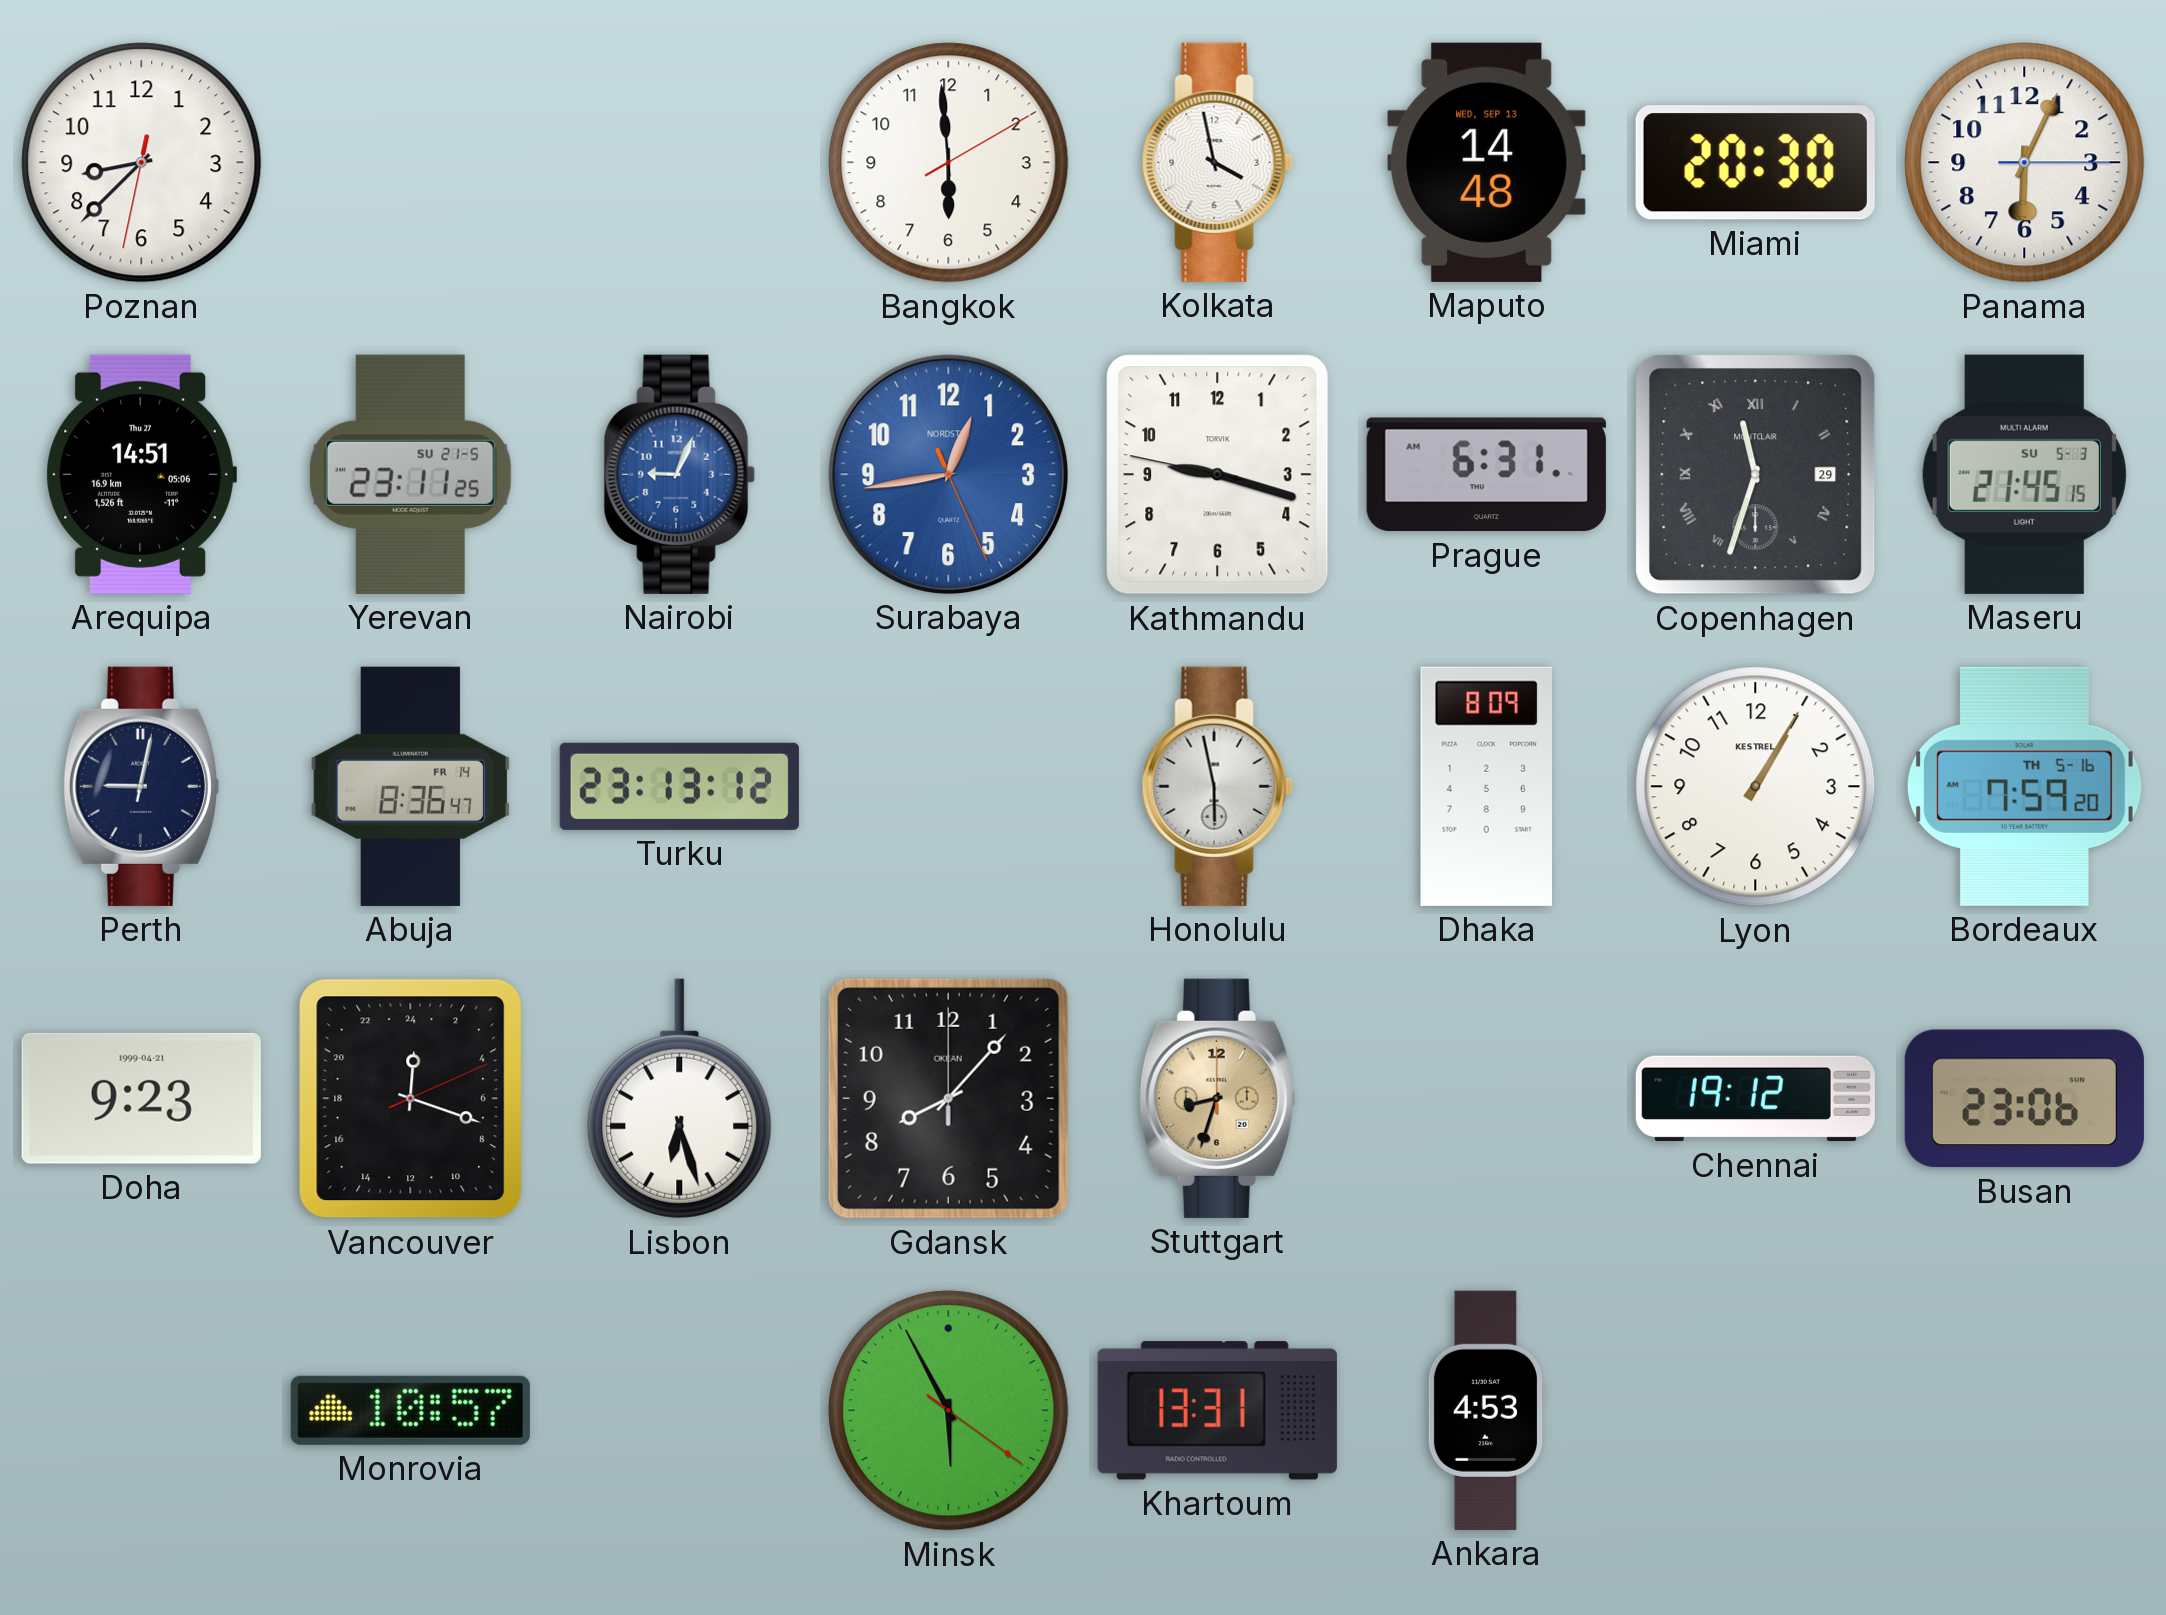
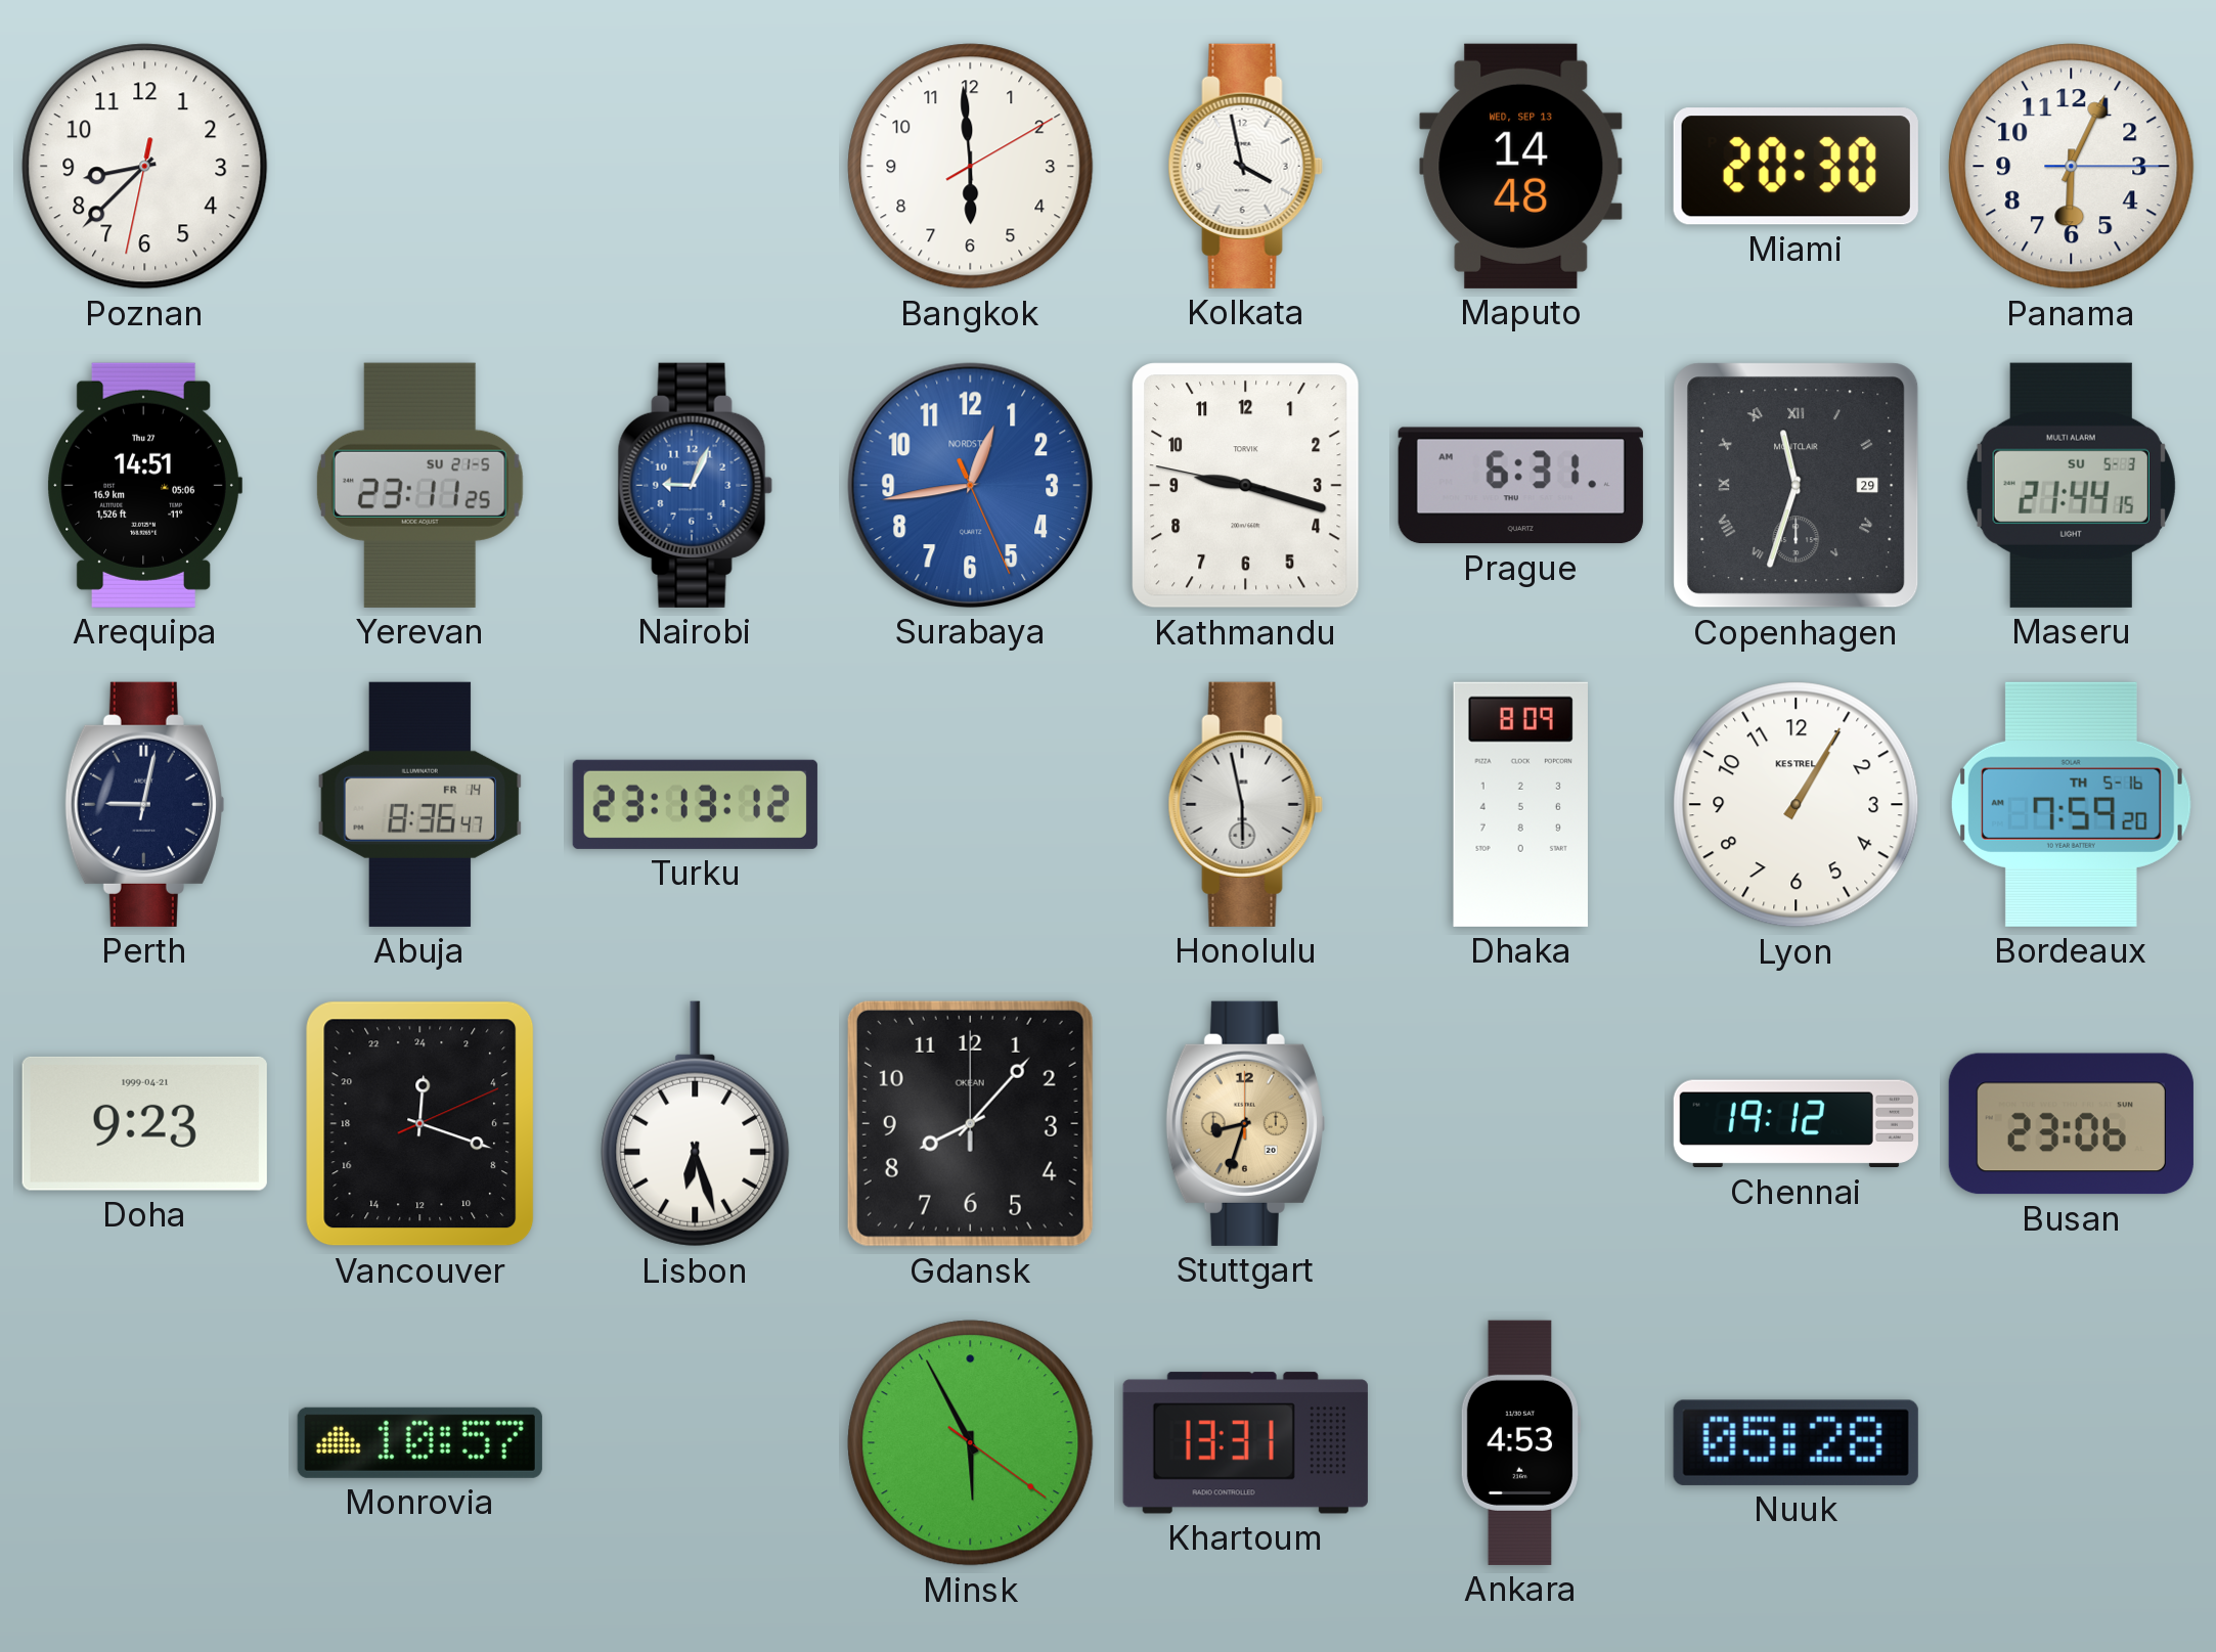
Maseru: 21:45 -> 21:44
Nuuk: none -> 05:28
